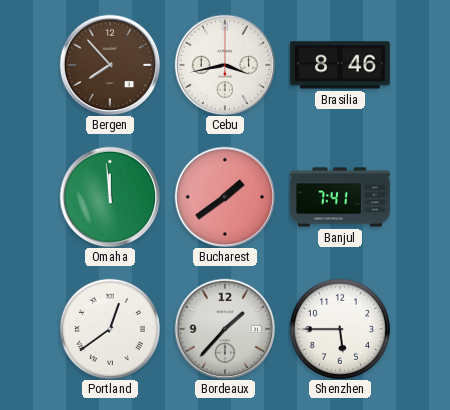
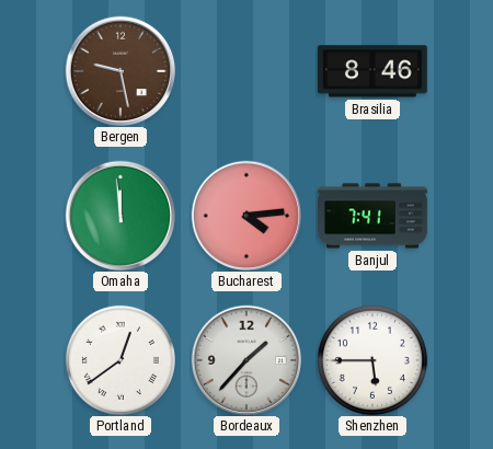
Bergen: 7:53 -> 9:28
Cebu: 3:43 -> none
Bucharest: 1:39 -> 4:14
